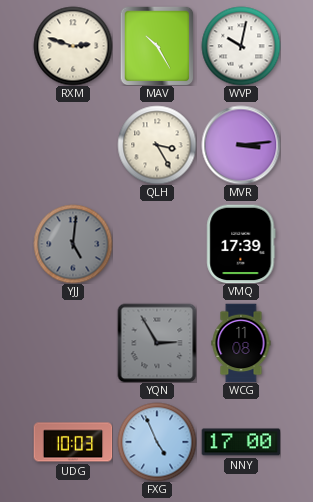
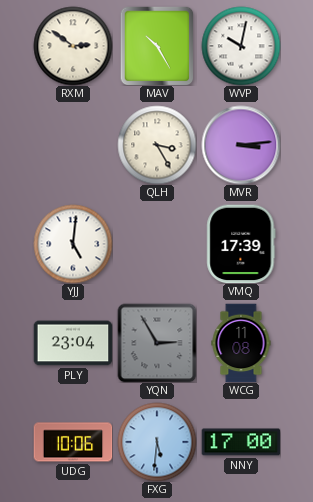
RXM: 2:48 -> 2:51
YJJ dial: grey -> white
PLY: none -> 23:04
UDG: 10:03 -> 10:06
FXG: 4:56 -> 5:31
